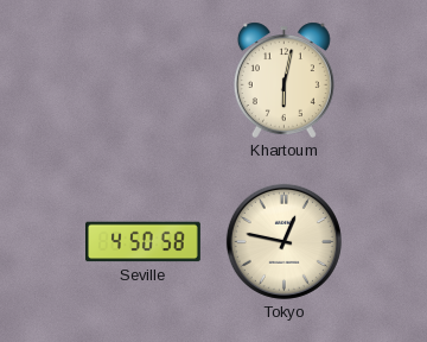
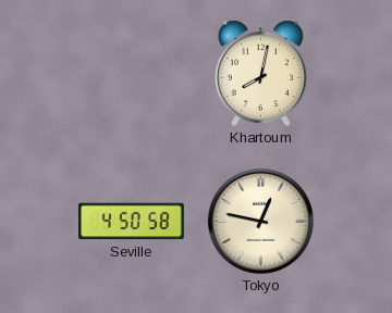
Khartoum: 6:02 -> 8:02
